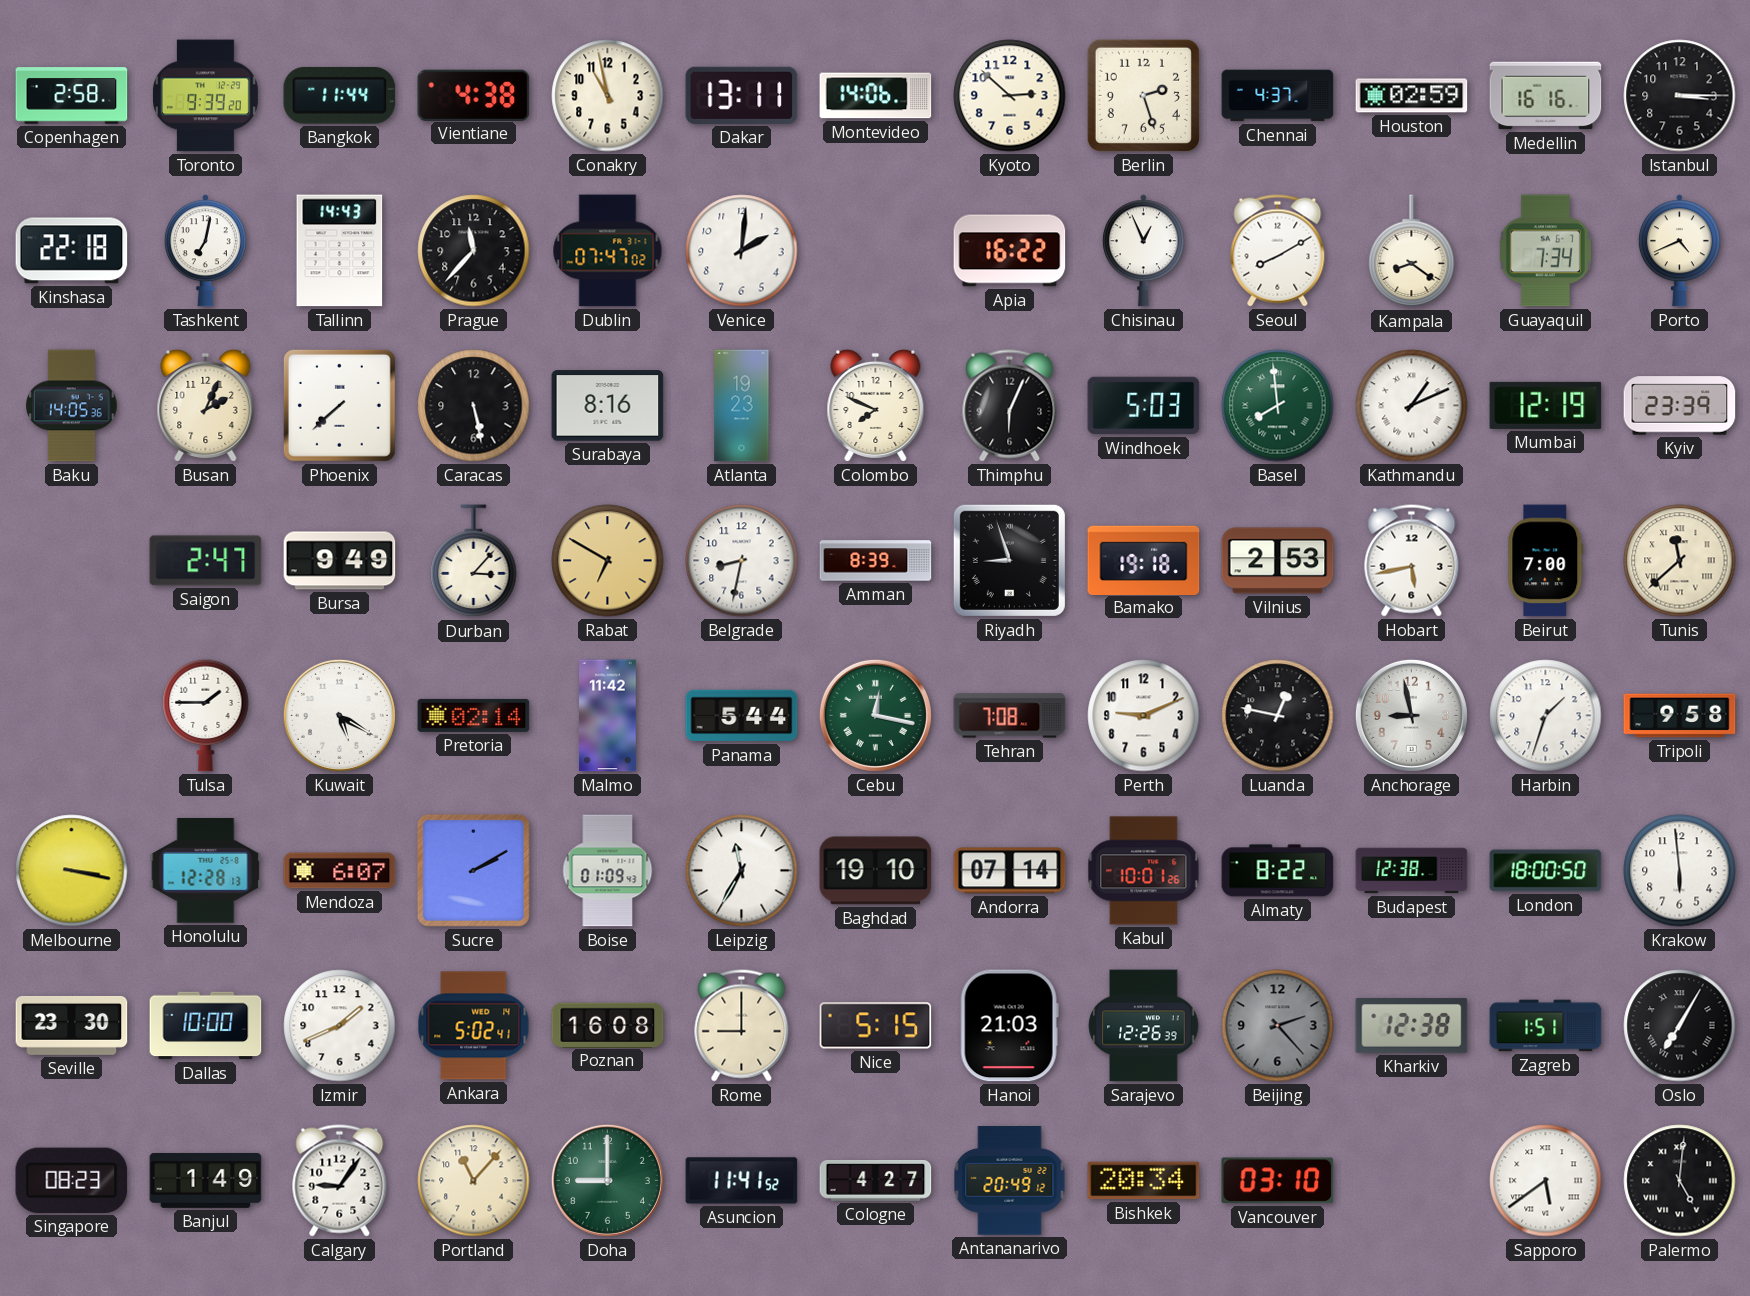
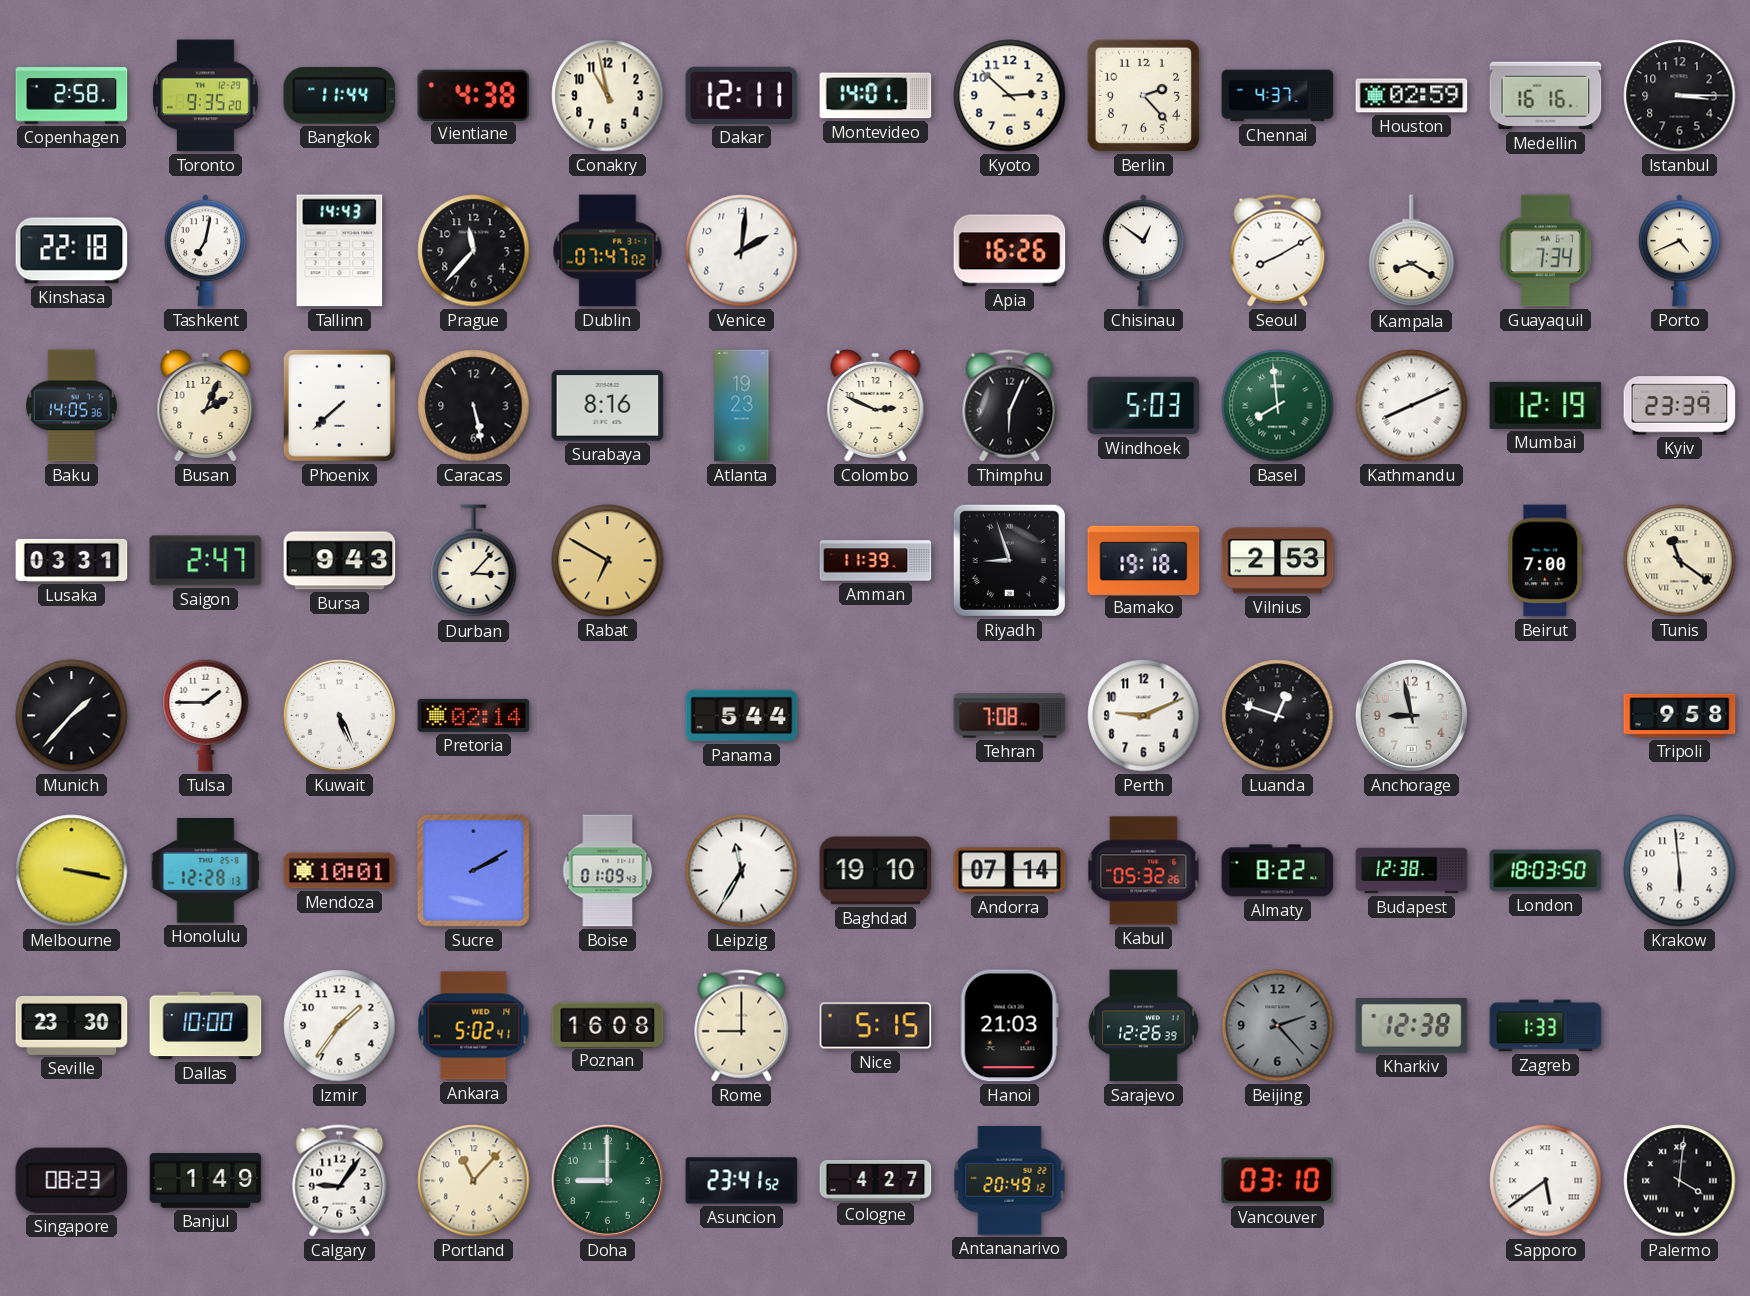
Toronto: 9:39 -> 9:35
Dakar: 13:11 -> 12:11
Montevideo: 14:06 -> 14:01
Berlin: 2:27 -> 2:23
Apia: 16:22 -> 16:26
Chisinau: 12:56 -> 12:51
Kampala: 8:21 -> 8:20
Colombo: 7:49 -> 2:49
Kathmandu: 1:11 -> 8:11
Lusaka: none -> 03:31
Bursa: 9:49 -> 9:43
Belgrade: 8:32 -> none
Amman: 8:39 -> 11:39
Hobart: 5:43 -> none
Tunis: 11:38 -> 11:21
Munich: none -> 1:37
Kuwait: 5:20 -> 5:26
Malmo: 11:42 -> none
Cebu: 12:17 -> none
Luanda: 12:47 -> 12:48
Harbin: 1:33 -> none
Mendoza: 6:07 -> 10:01
Kabul: 10:01 -> 05:32
London: 18:00 -> 18:03
Izmir: 1:41 -> 1:36
Zagreb: 1:51 -> 1:33
Oslo: 7:05 -> none
Asuncion: 11:41 -> 23:41
Bishkek: 20:34 -> none
Palermo: 5:01 -> 4:01
